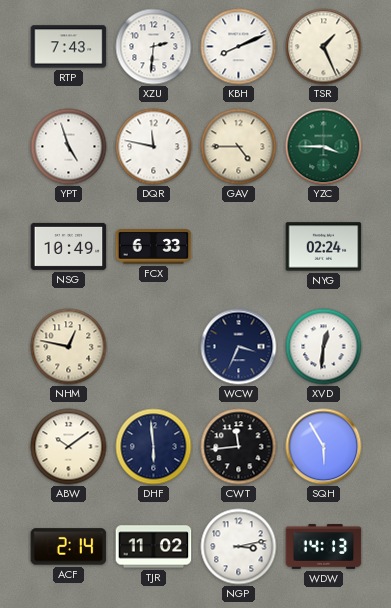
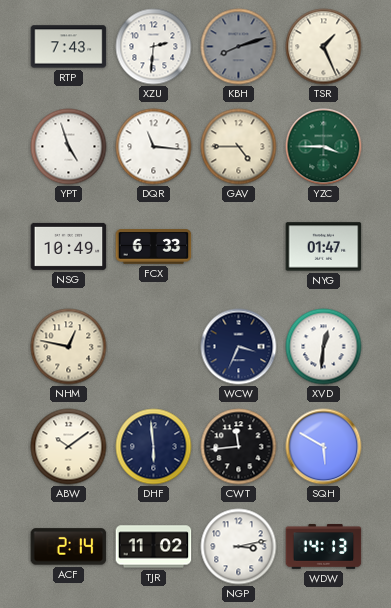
KBH: 8:11 -> 8:12
KBH dial: white -> grey
DQR: 11:47 -> 11:16
NYG: 02:24 -> 01:47
SQH: 5:55 -> 5:50
